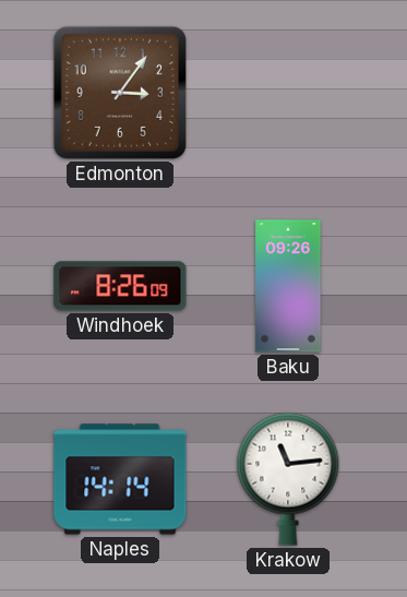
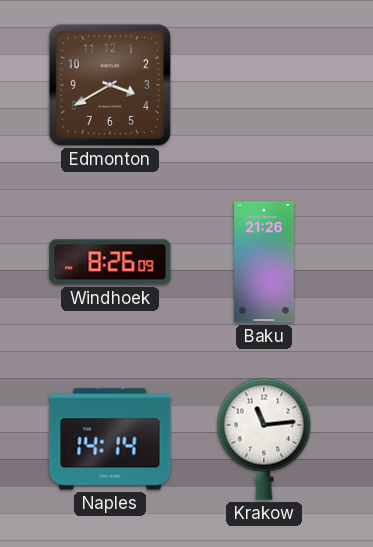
Edmonton: 3:06 -> 3:40
Baku: 09:26 -> 21:26
